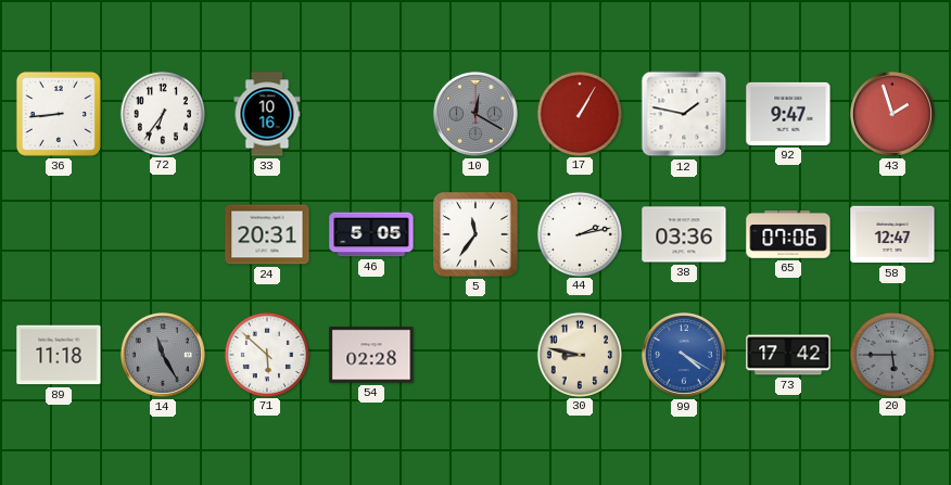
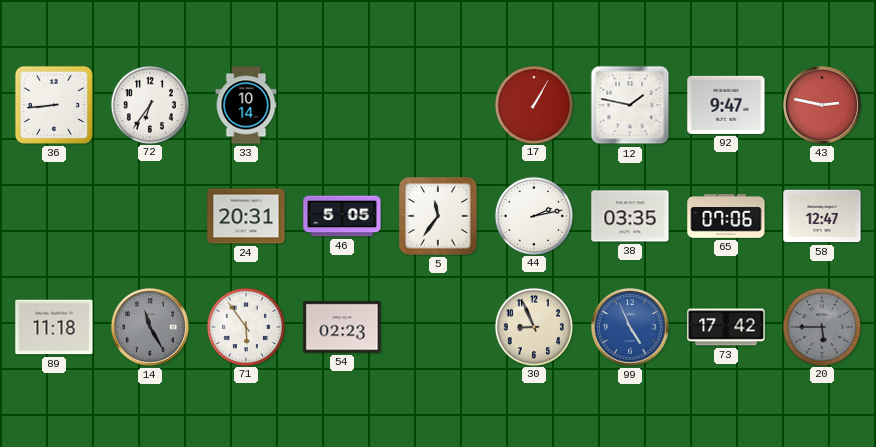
33: 10:16 -> 10:14
10: 12:20 -> none
43: 1:57 -> 2:47
38: 03:36 -> 03:35
71: 5:52 -> 5:54
54: 02:28 -> 02:23
30: 8:47 -> 8:56
99: 4:20 -> 4:56
